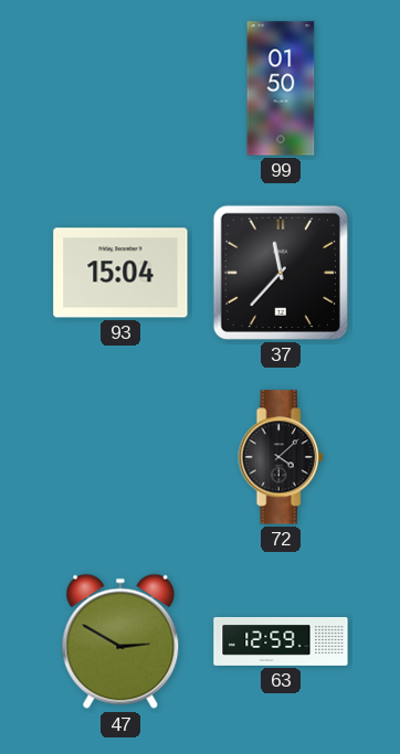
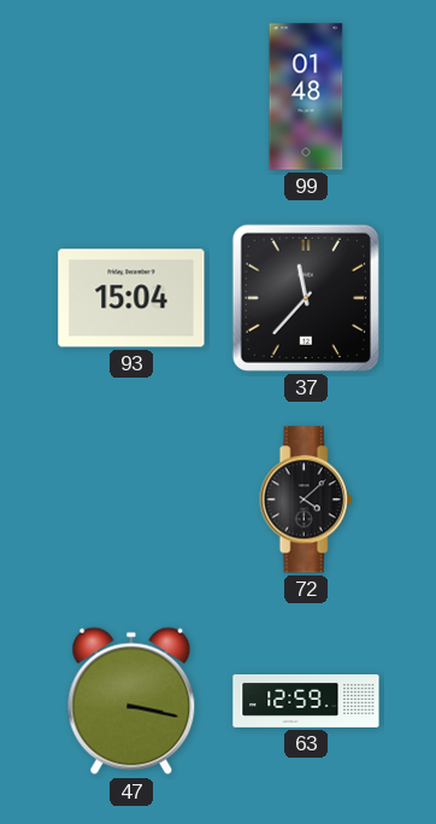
99: 01:50 -> 01:48
47: 2:50 -> 3:17
